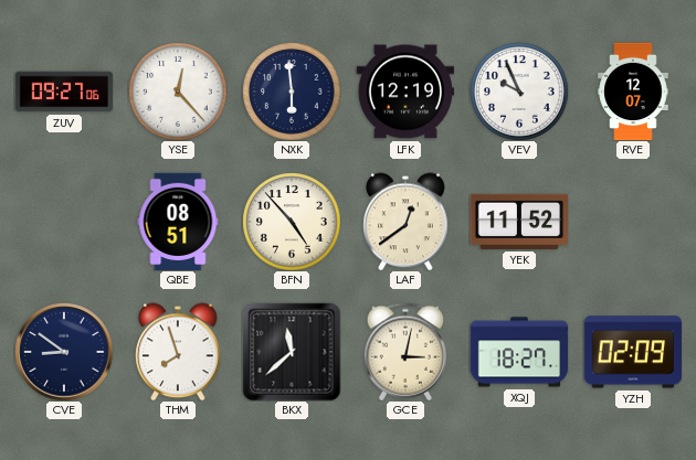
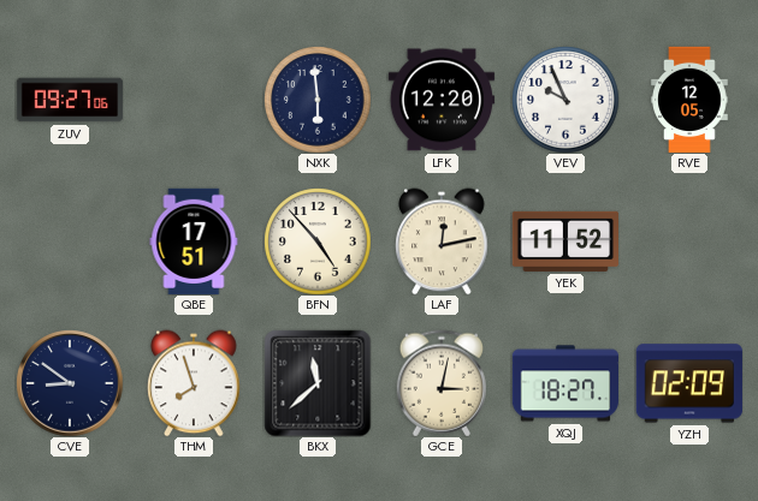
YSE: 12:23 -> none
LFK: 12:19 -> 12:20
RVE: 12:07 -> 12:05
QBE: 08:51 -> 17:51
LAF: 12:39 -> 12:13
